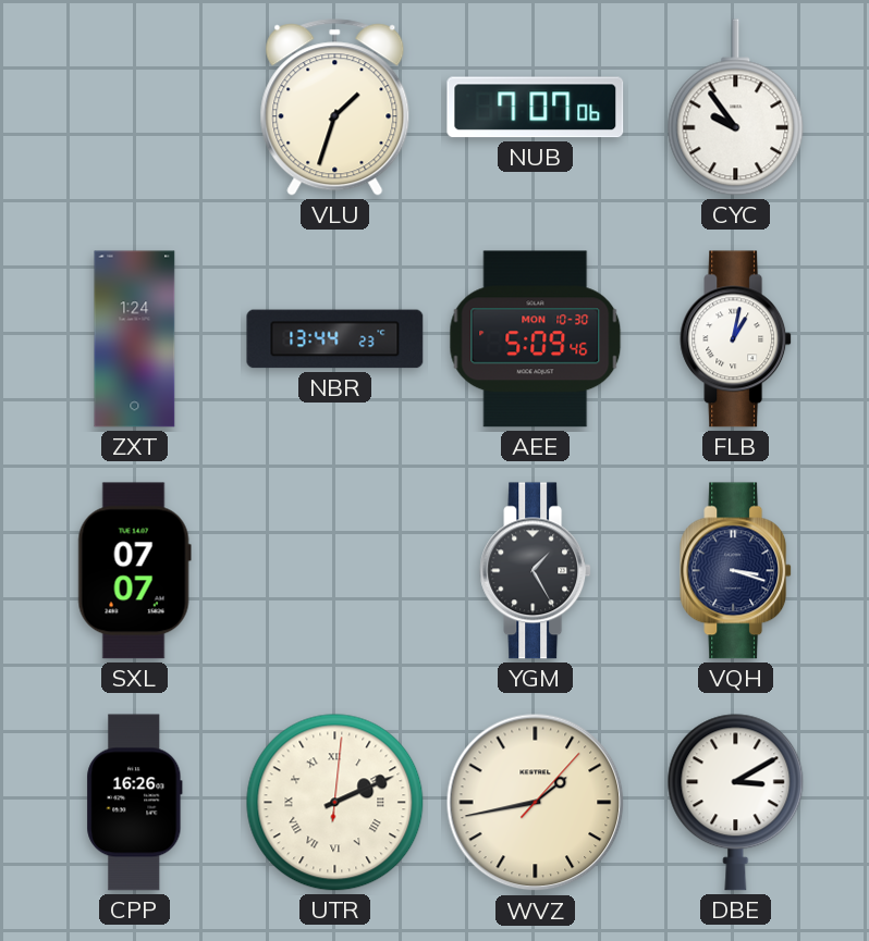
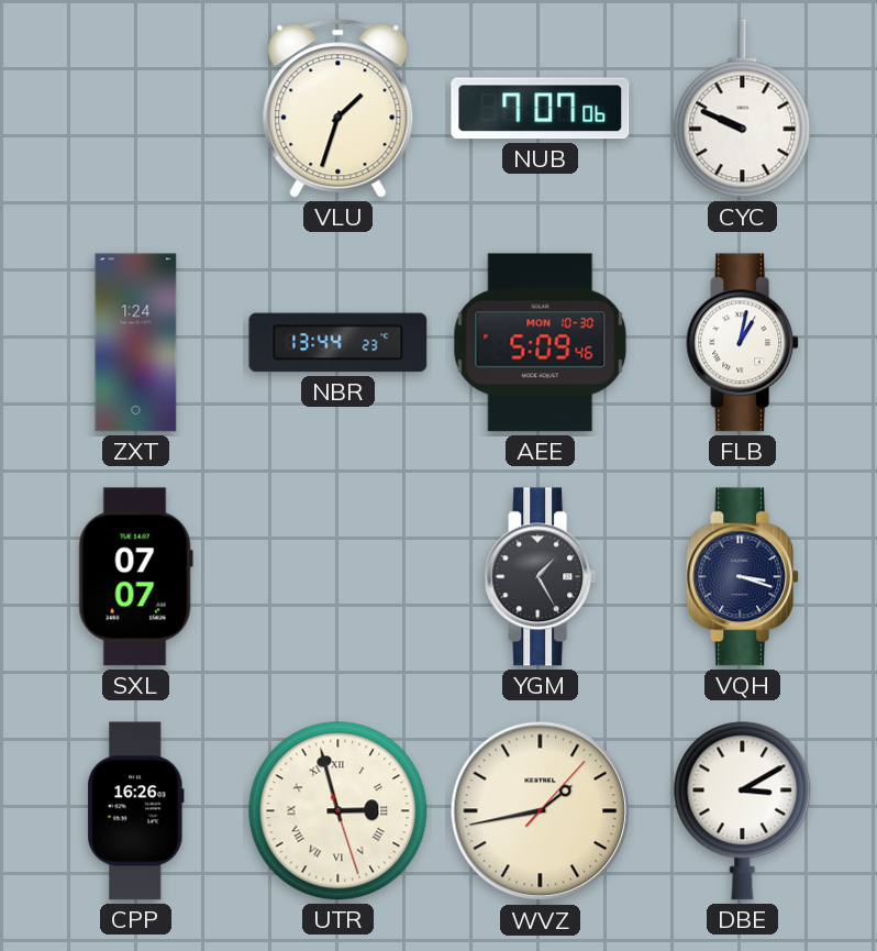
CYC: 9:54 -> 9:49
UTR: 2:11 -> 2:57
